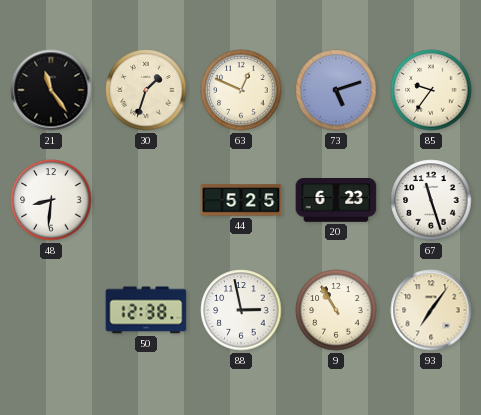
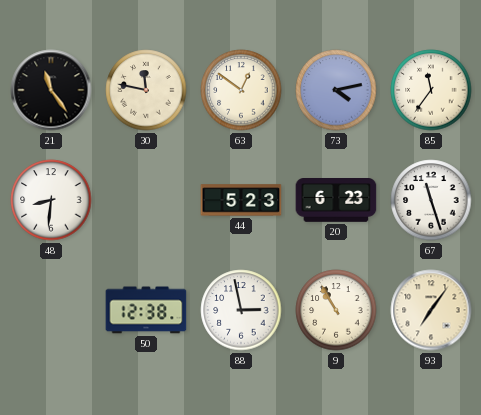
30: 1:33 -> 11:47
63: 12:49 -> 12:51
73: 5:12 -> 4:13
85: 9:36 -> 11:36
44: 5:25 -> 5:23
